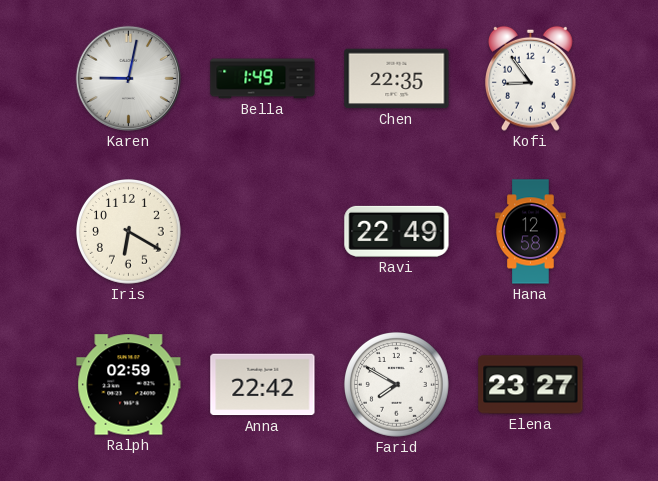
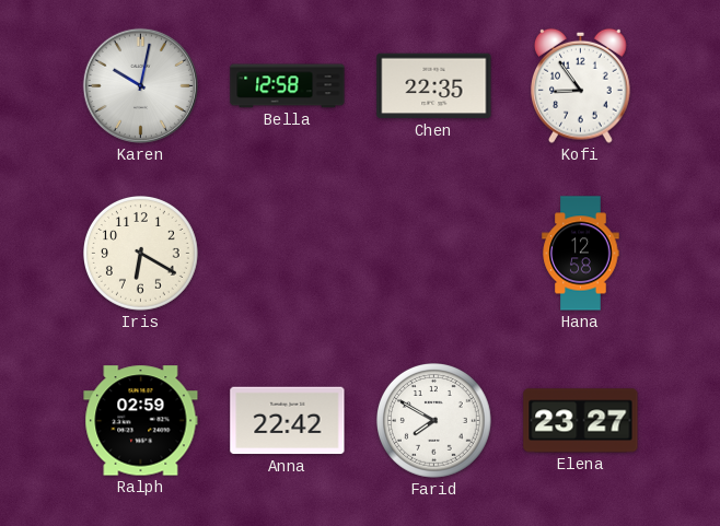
Karen: 9:02 -> 10:02
Bella: 1:49 -> 12:58
Ravi: 22:49 -> none
